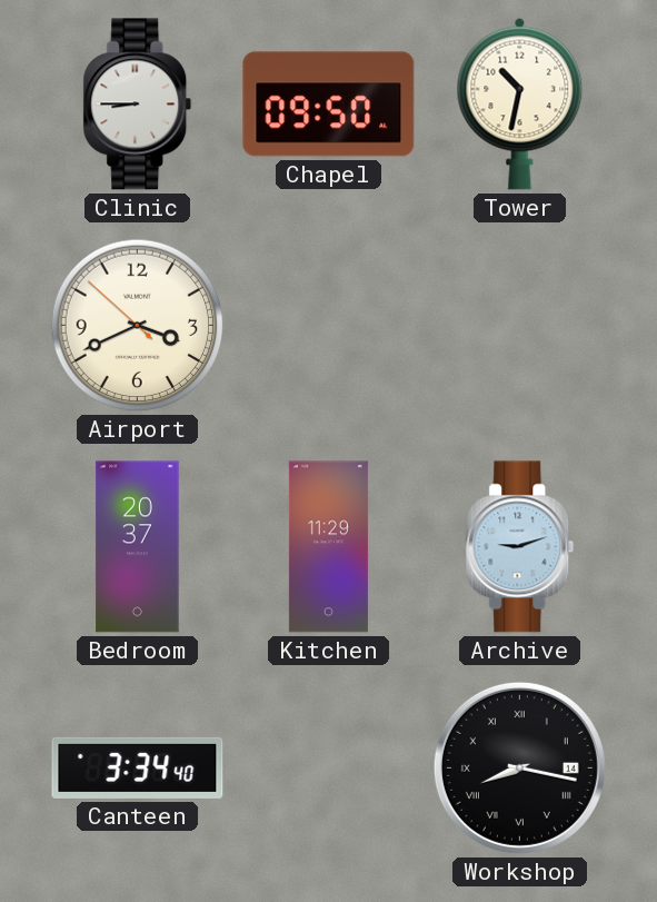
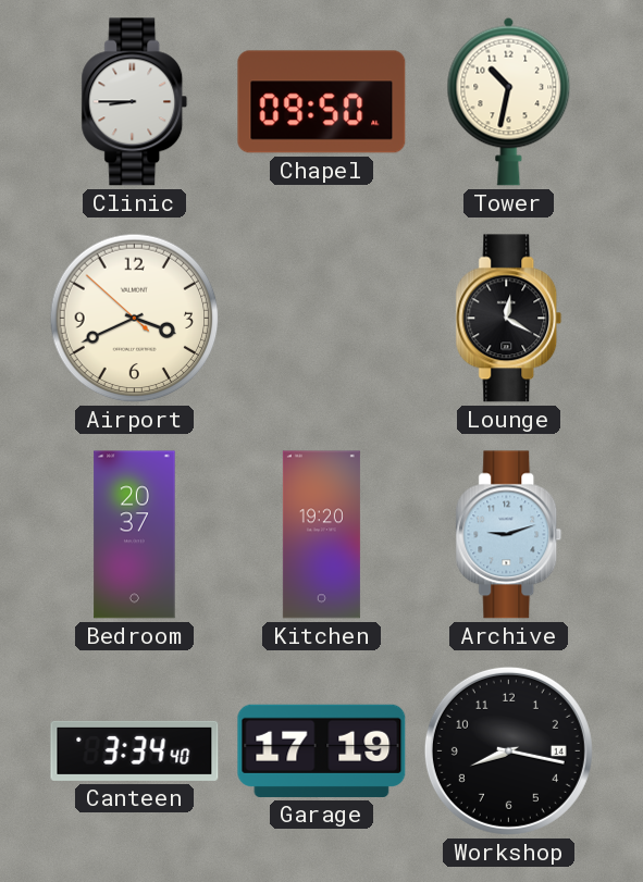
Lounge: none -> 12:20
Kitchen: 11:29 -> 19:20
Garage: none -> 17:19
Workshop numerals: Roman -> Arabic
